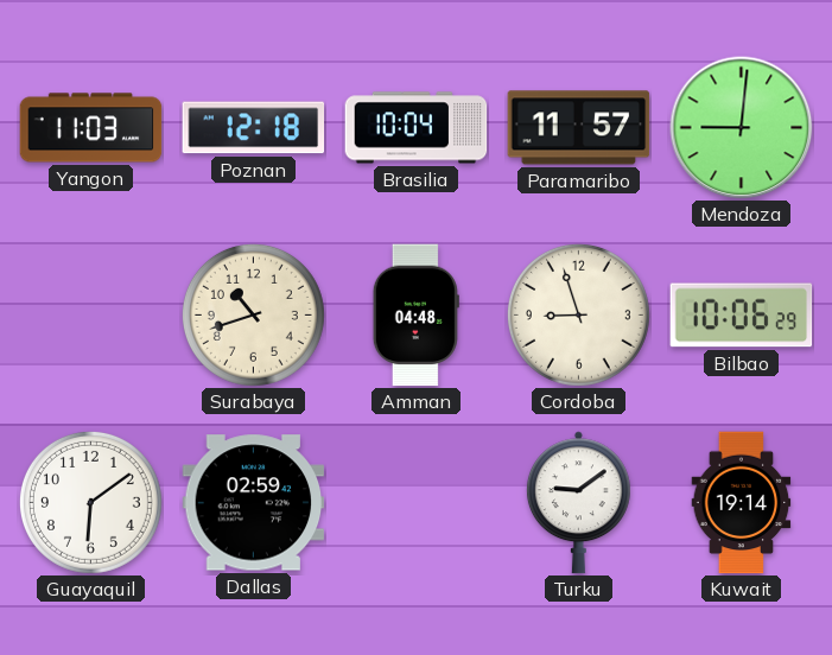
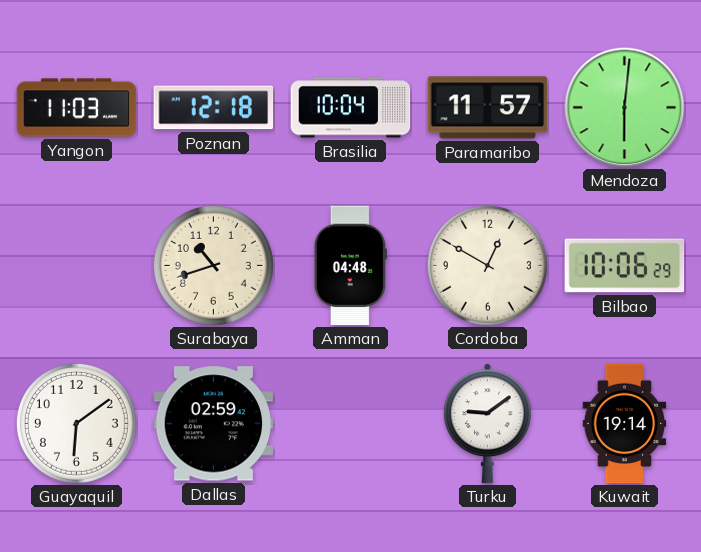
Mendoza: 9:01 -> 6:01
Cordoba: 8:57 -> 12:50
